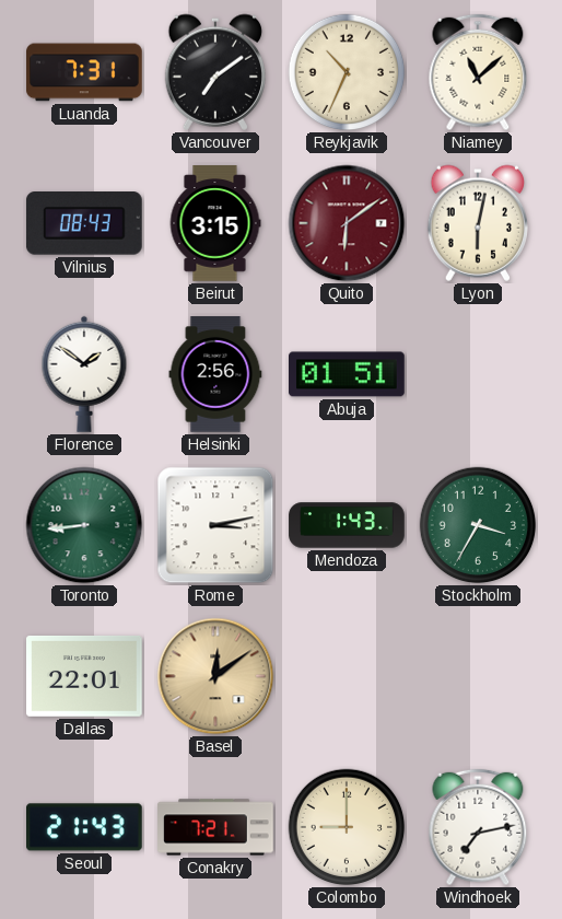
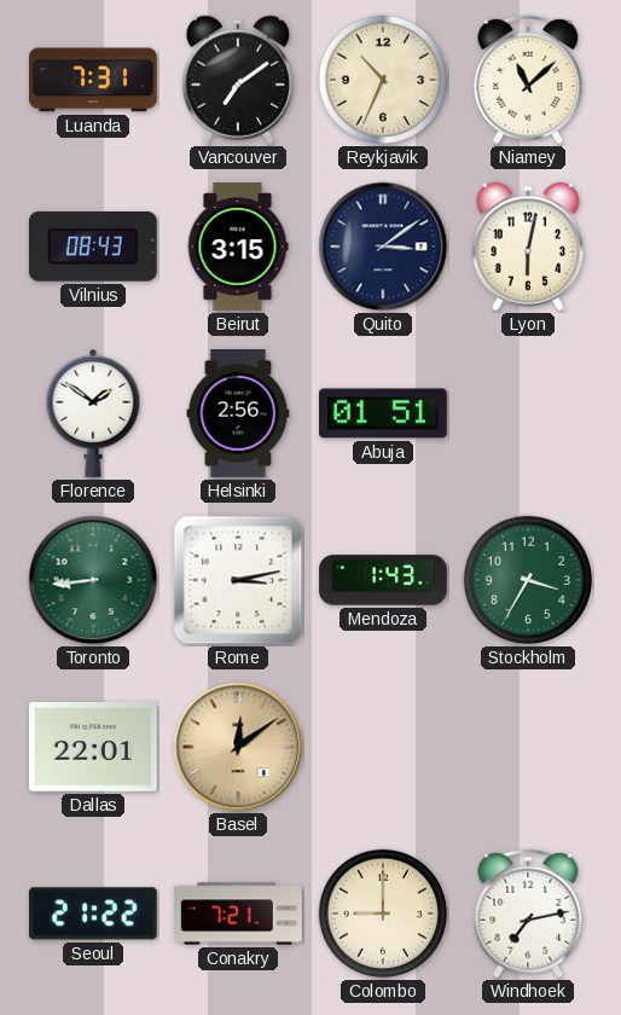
Quito: 6:09 -> 3:09
Quito dial: burgundy -> navy
Seoul: 21:43 -> 21:22
